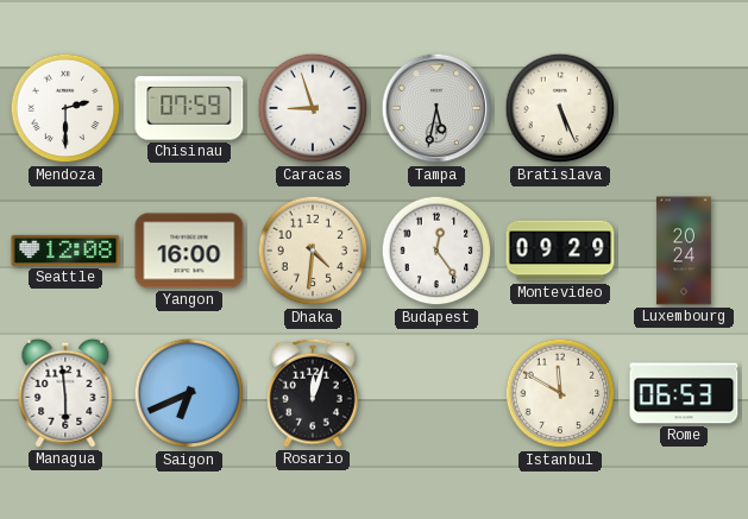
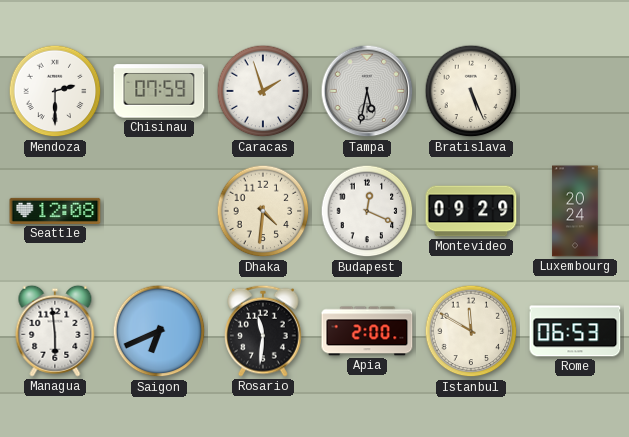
Caracas: 8:57 -> 1:57
Yangon: 16:00 -> none
Budapest: 12:24 -> 12:19
Rosario: 12:03 -> 11:31
Apia: none -> 2:00
